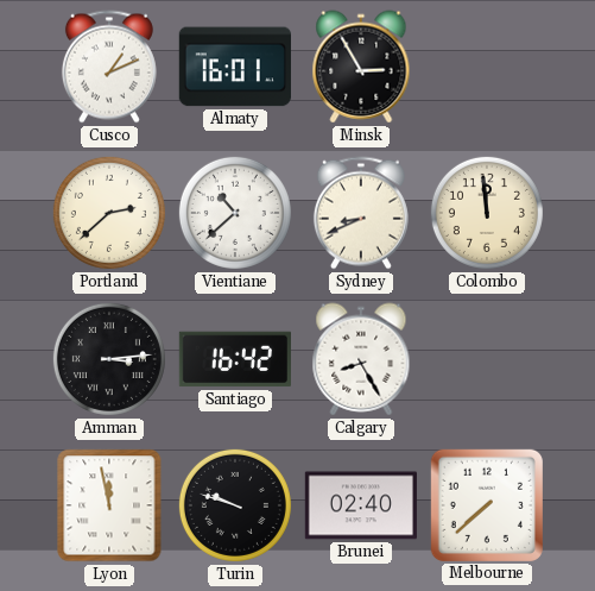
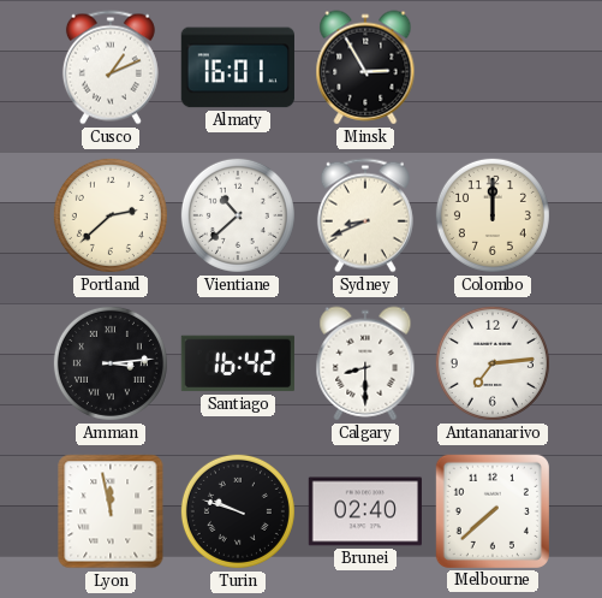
Colombo: 11:59 -> 12:00
Calgary: 8:25 -> 8:30
Antananarivo: none -> 7:14
